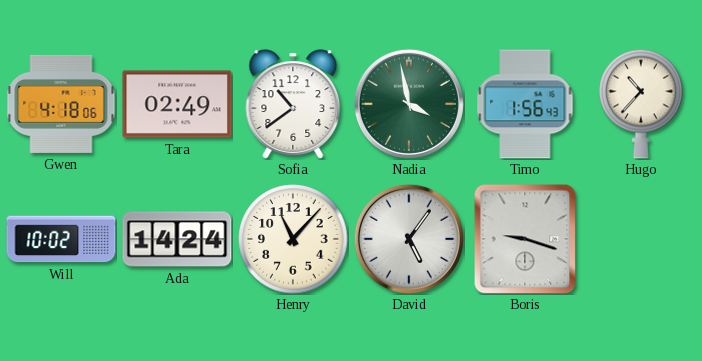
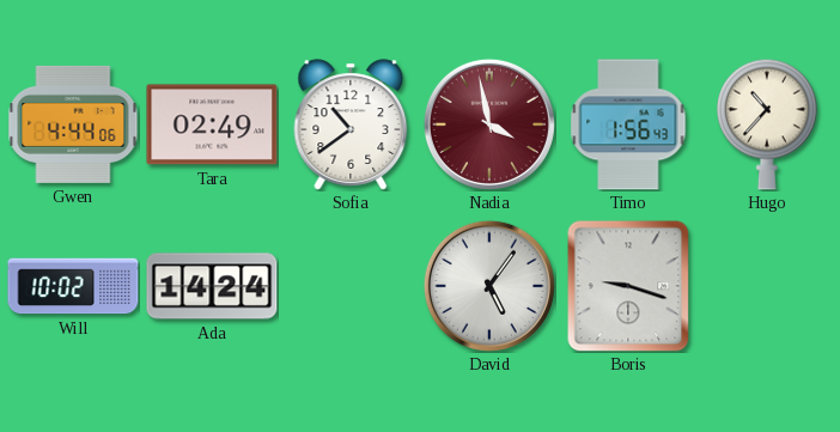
Gwen: 4:18 -> 4:44
Nadia dial: green -> burgundy
Henry: 11:07 -> none
